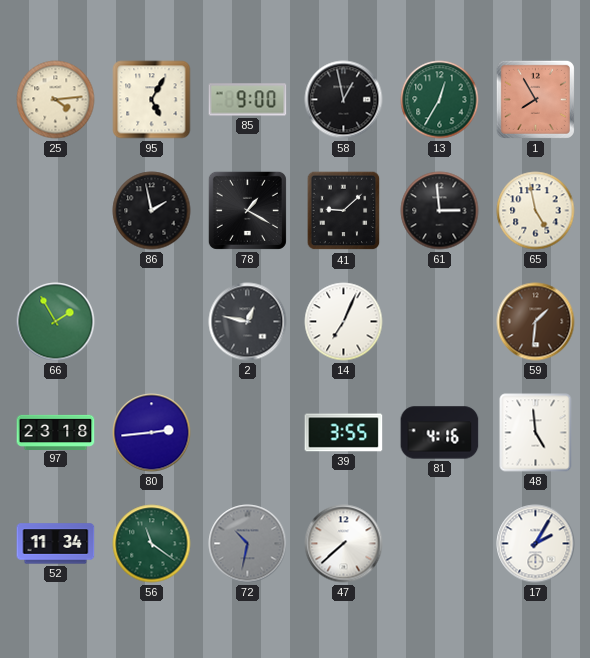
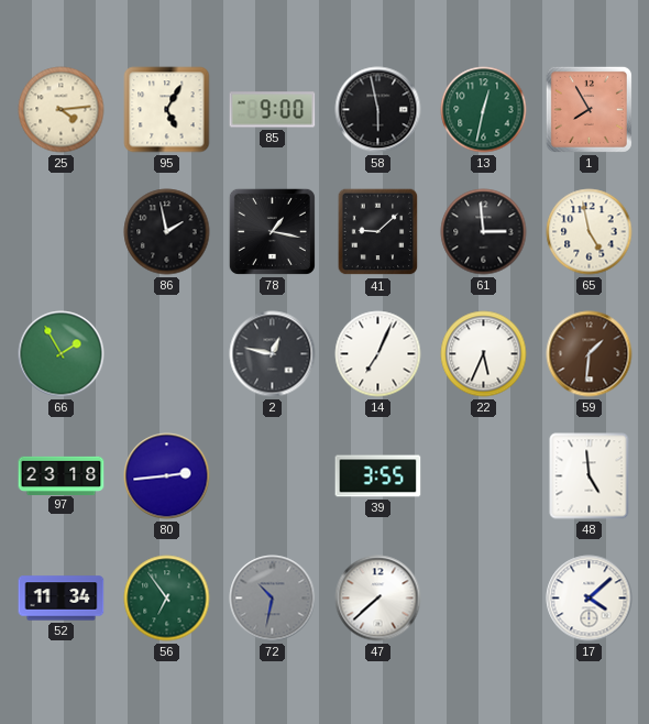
58: 12:58 -> 5:58
13: 12:35 -> 12:32
78: 1:20 -> 1:17
22: none -> 5:34
81: 4:16 -> none
56: 11:21 -> 6:54
17: 2:05 -> 4:08
